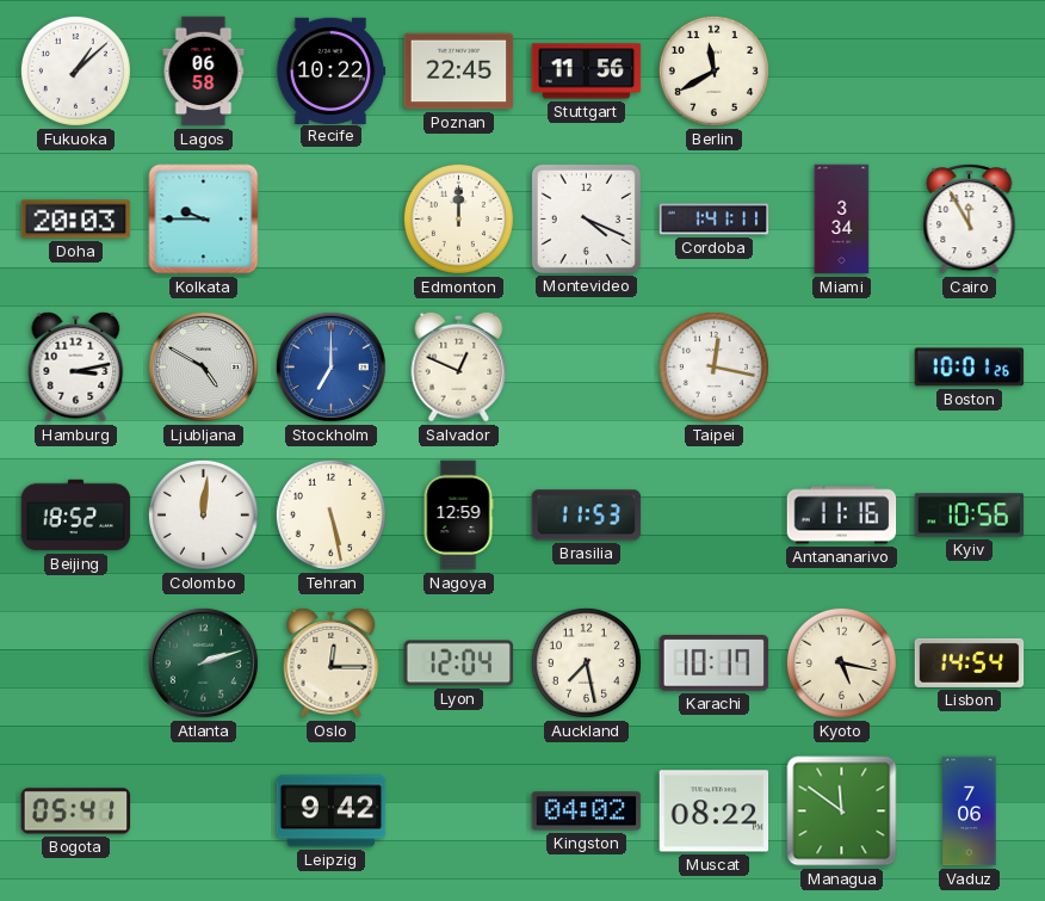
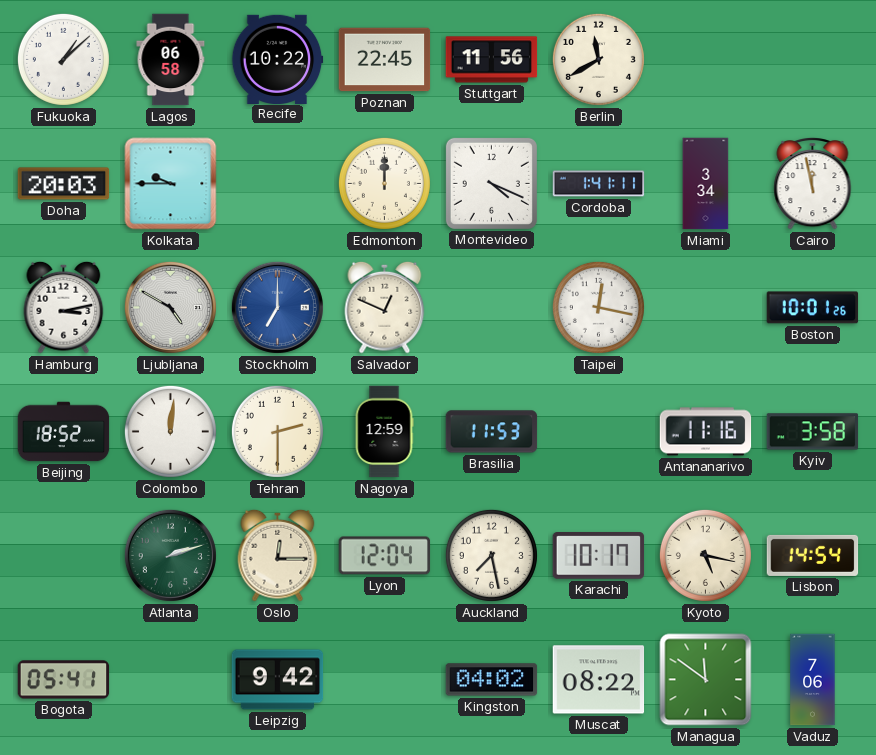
Cairo: 11:55 -> 11:58
Tehran: 5:28 -> 2:30
Kyiv: 10:56 -> 3:58
